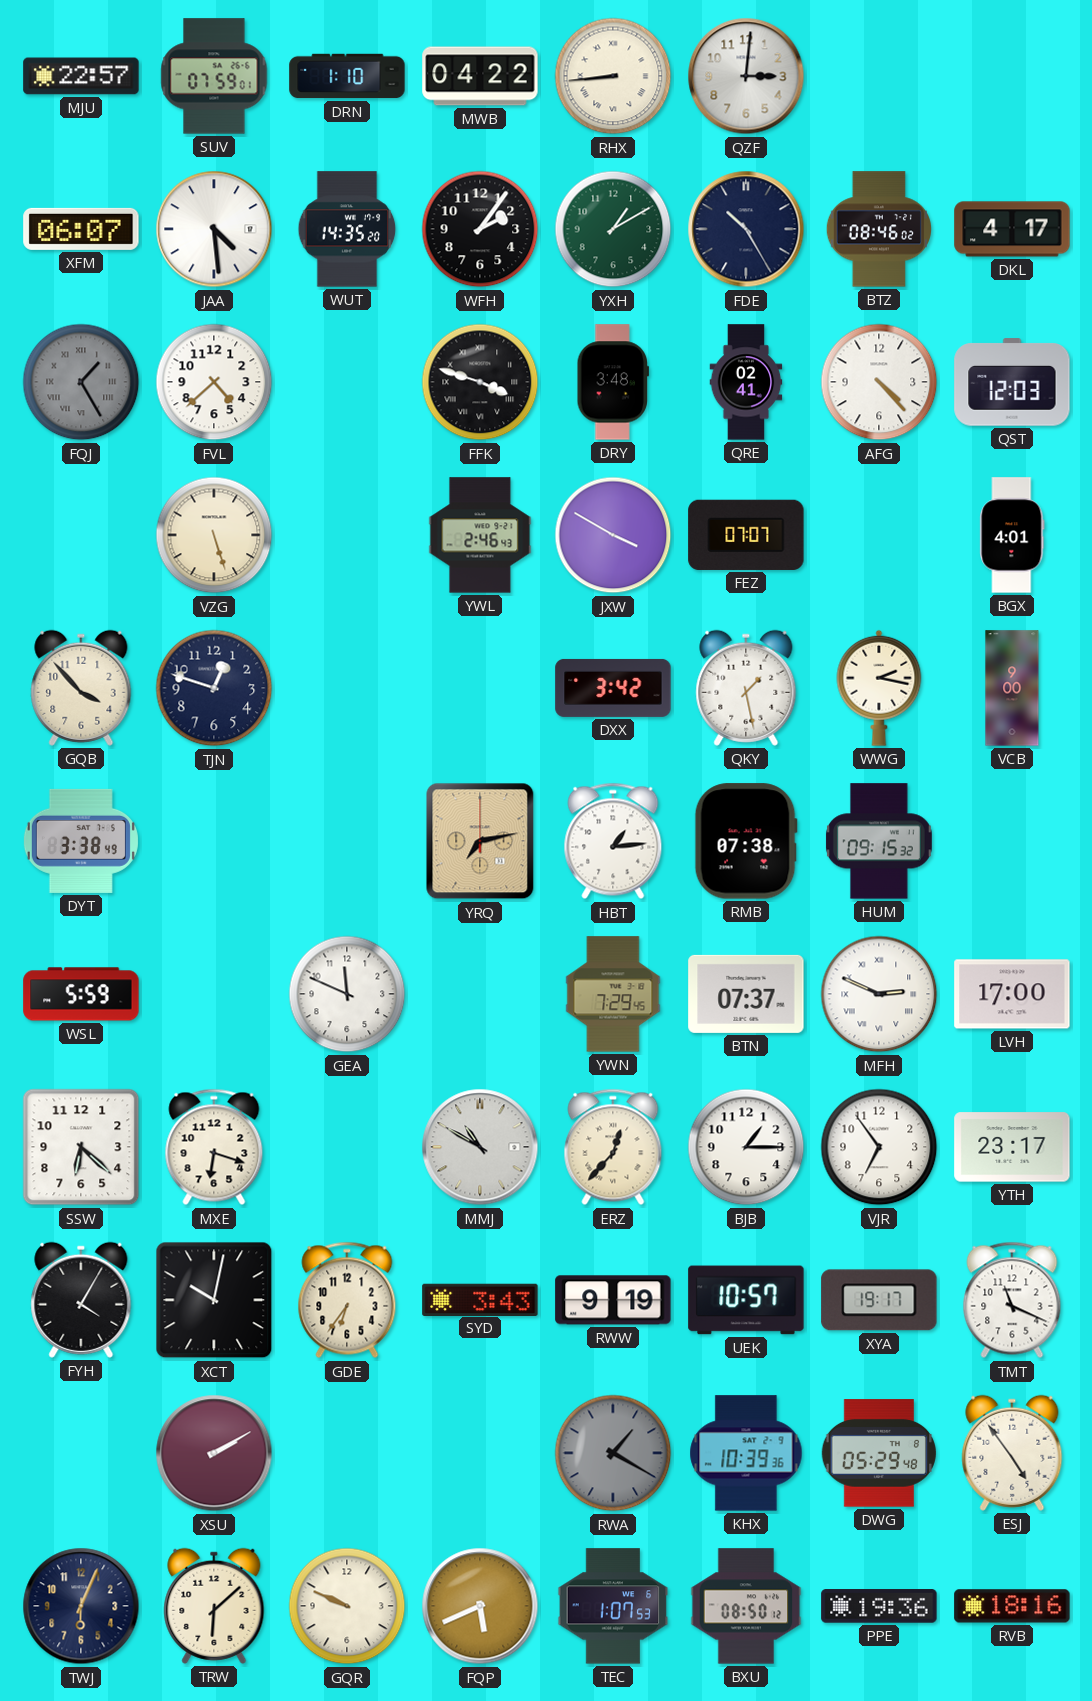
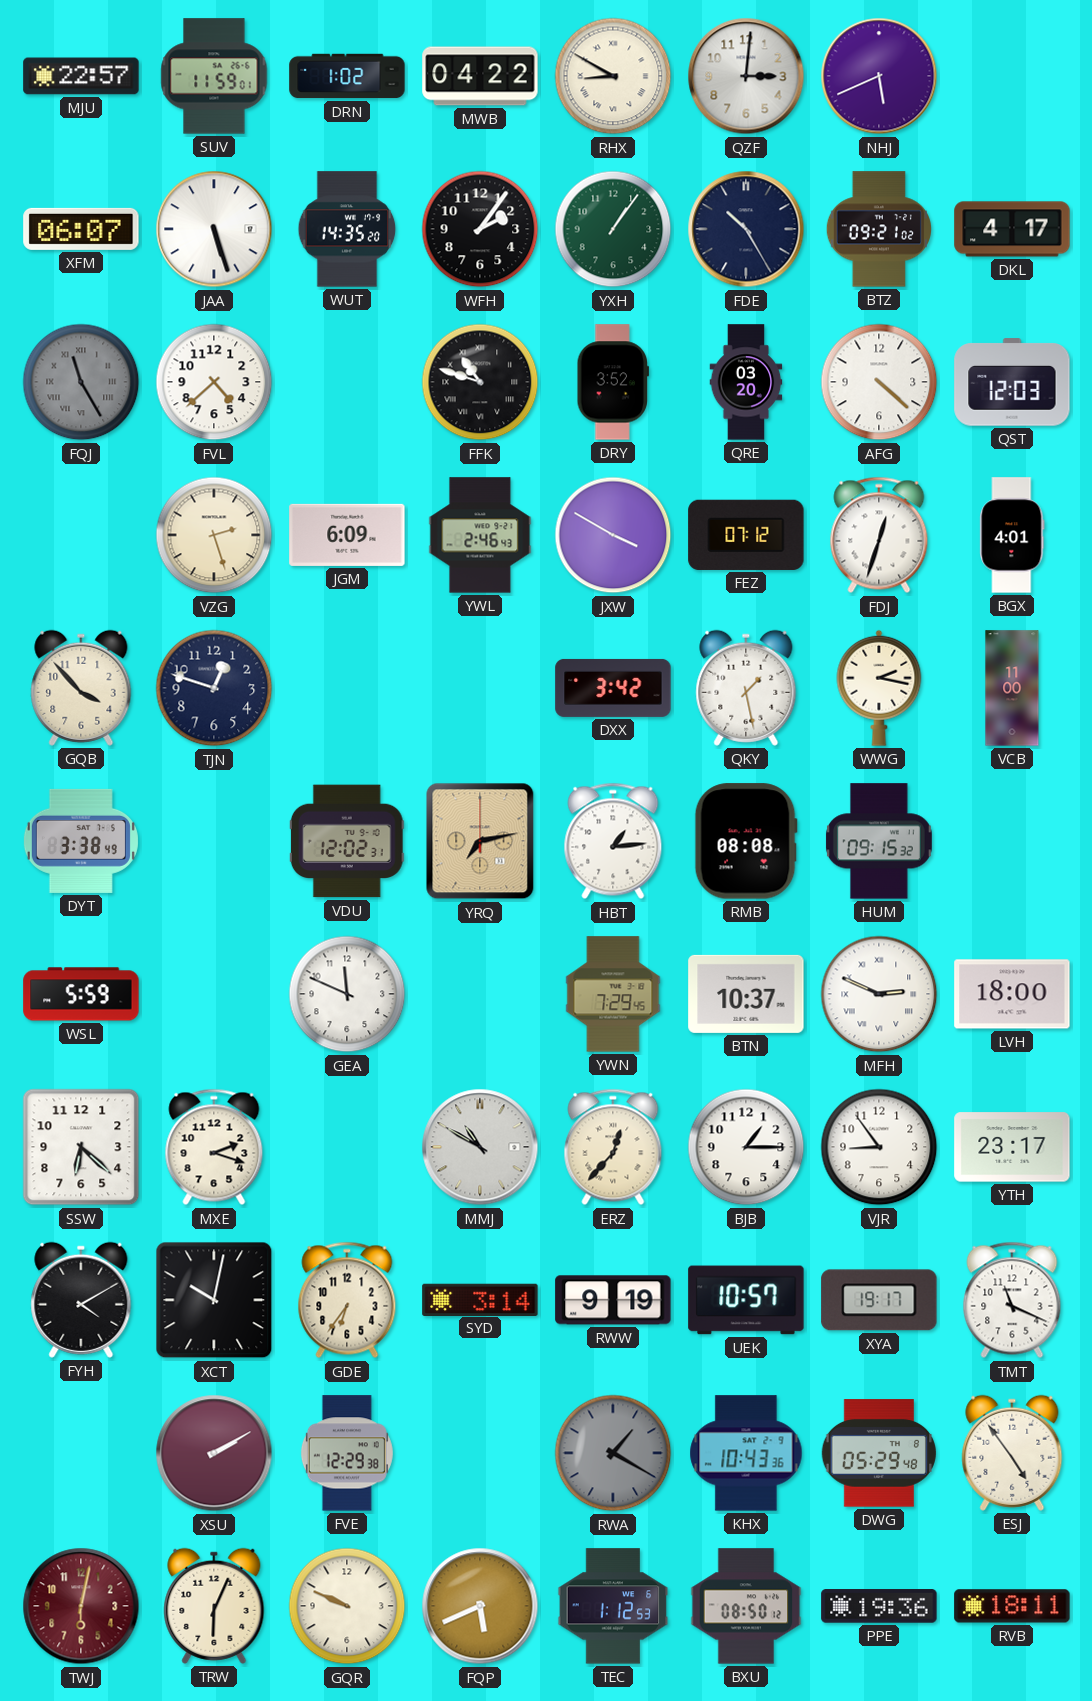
SUV: 07:59 -> 11:59
DRN: 1:10 -> 1:02
RHX: 8:44 -> 8:50
NHJ: none -> 5:41
JAA: 4:29 -> 5:27
YXH: 1:10 -> 1:06
BTZ: 08:46 -> 09:21
FQJ: 1:25 -> 11:25
FFK: 3:48 -> 10:48
DRY: 3:48 -> 3:52
QRE: 02:41 -> 03:20
AFG: 4:23 -> 4:22
VZG: 5:27 -> 2:27
JGM: none -> 6:09
FEZ: 07:07 -> 07:12
FDJ: none -> 12:33
VCB: 9:00 -> 11:00
VDU: none -> 12:02
RMB: 07:38 -> 08:08
BTN: 07:37 -> 10:37
LVH: 17:00 -> 18:00
MXE: 6:18 -> 2:18
VJR: 6:54 -> 8:54
FYH: 4:05 -> 4:10
SYD: 3:43 -> 3:14
FVE: none -> 12:29
KHX: 10:39 -> 10:43
TWJ: 6:04 -> 6:02
TWJ dial: navy -> burgundy
TRW: 6:08 -> 6:04
TEC: 1:07 -> 1:12
RVB: 18:16 -> 18:11
